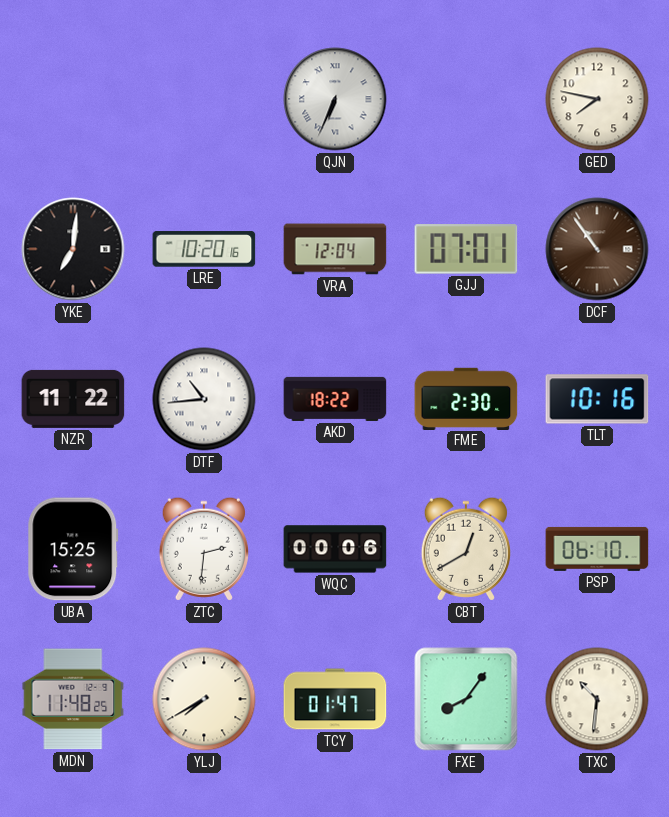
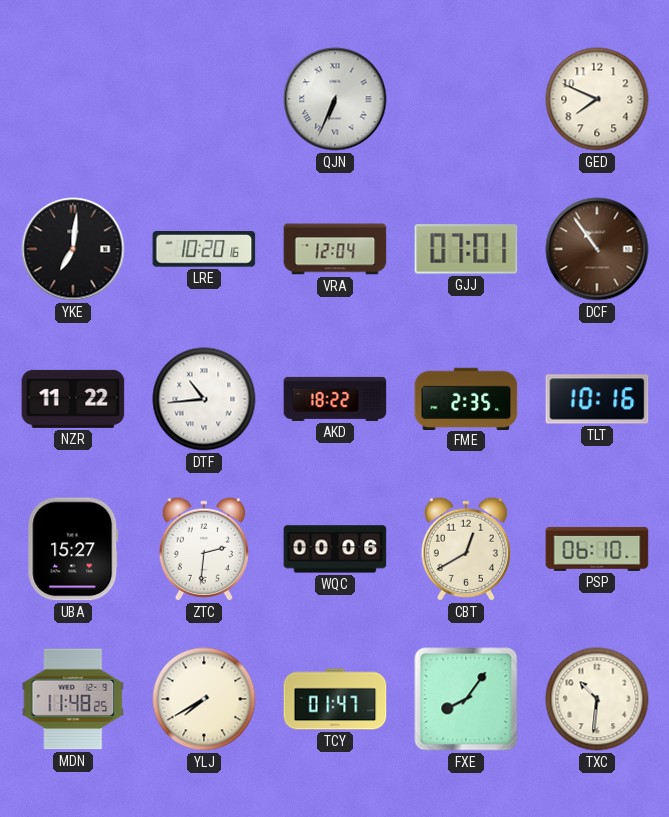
GED: 7:47 -> 7:49
FME: 2:30 -> 2:35
UBA: 15:25 -> 15:27
